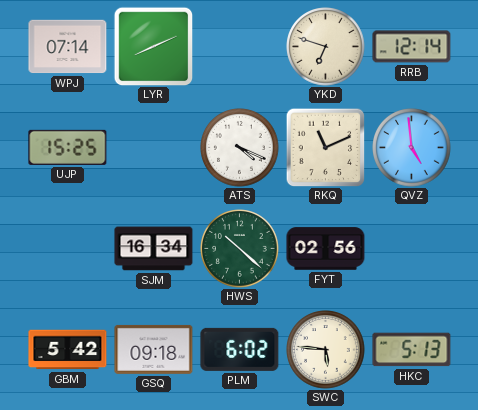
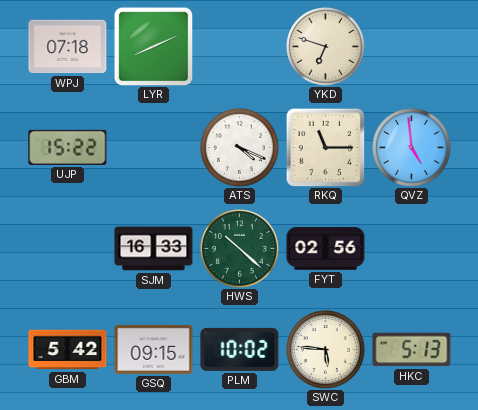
WPJ: 07:14 -> 07:18
RRB: 12:14 -> none
UJP: 15:25 -> 15:22
RKQ: 11:11 -> 11:15
SJM: 16:34 -> 16:33
GSQ: 09:18 -> 09:15
PLM: 6:02 -> 10:02
